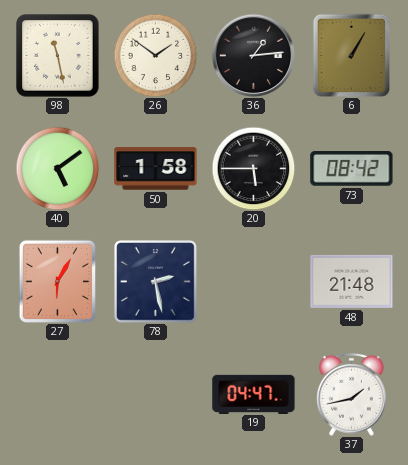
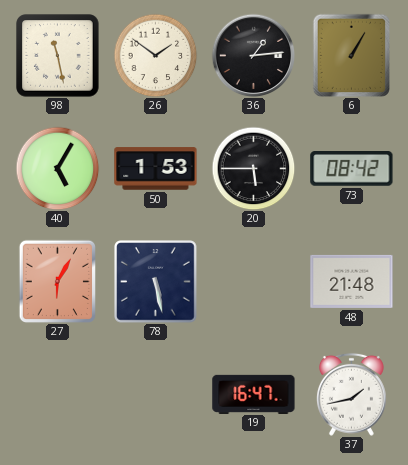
40: 5:09 -> 5:05
50: 1:58 -> 1:53
78: 2:28 -> 5:28
19: 04:47 -> 16:47
